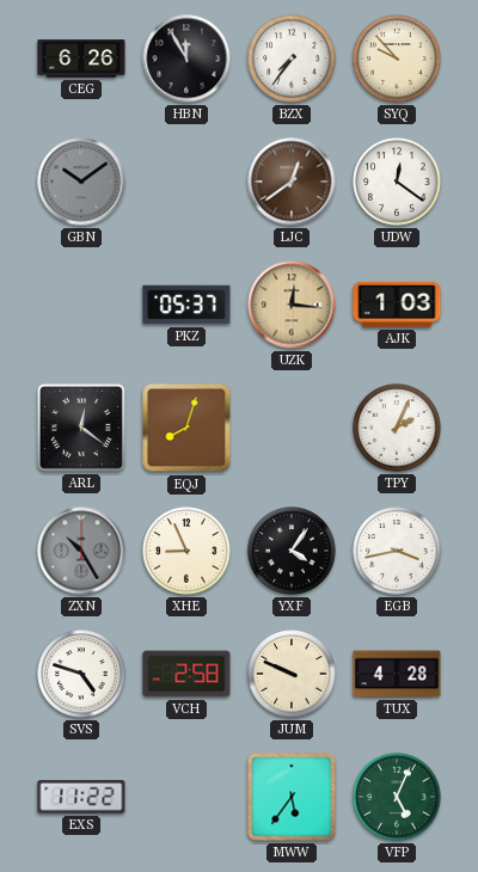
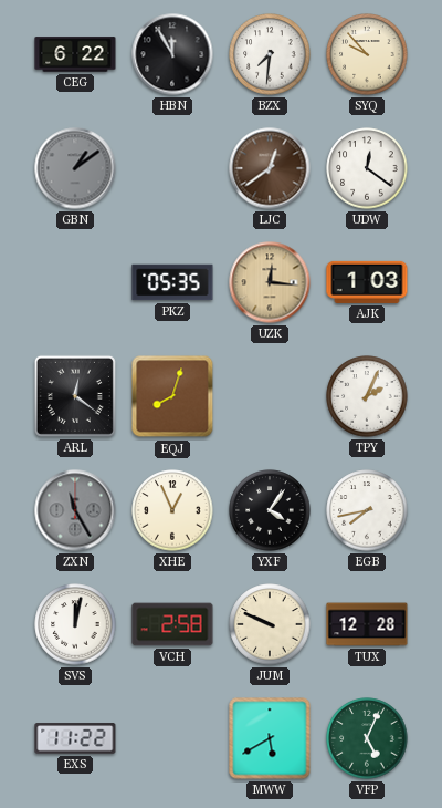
CEG: 6:26 -> 6:22
BZX: 7:36 -> 7:31
GBN: 10:09 -> 1:09
PKZ: 05:37 -> 05:35
ZXN: 10:25 -> 11:25
XHE: 8:56 -> 12:56
EGB: 3:43 -> 7:43
SVS: 4:48 -> 12:02
TUX: 4:28 -> 12:28
MWW: 5:36 -> 5:40
